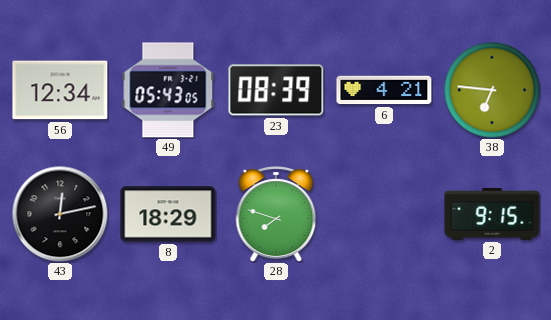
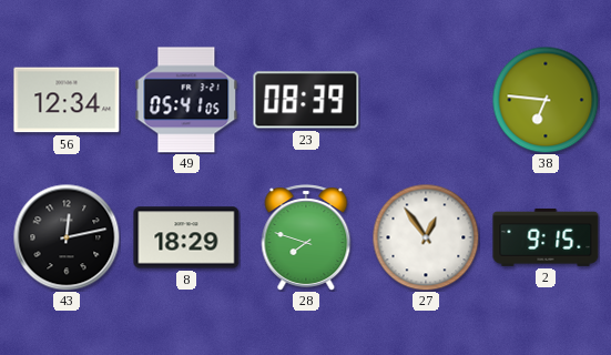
49: 05:43 -> 05:41
6: 4:21 -> none
27: none -> 12:54
